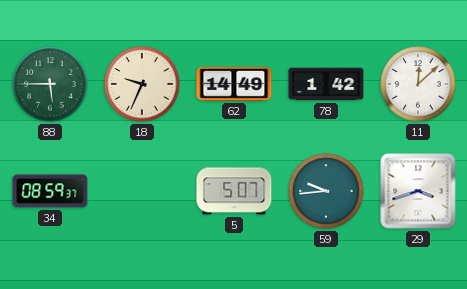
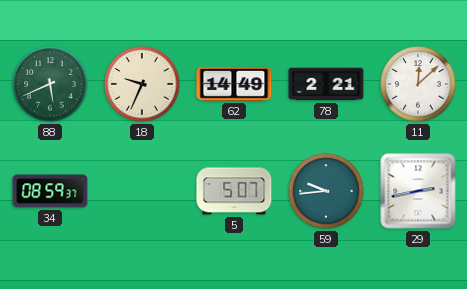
88: 5:45 -> 5:41
78: 1:42 -> 2:21
29: 3:42 -> 2:43
